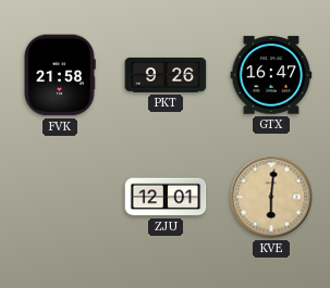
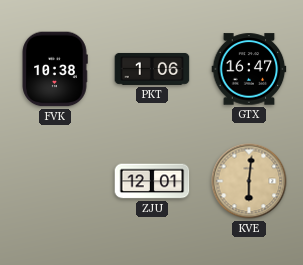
FVK: 21:58 -> 10:38
PKT: 9:26 -> 1:06
